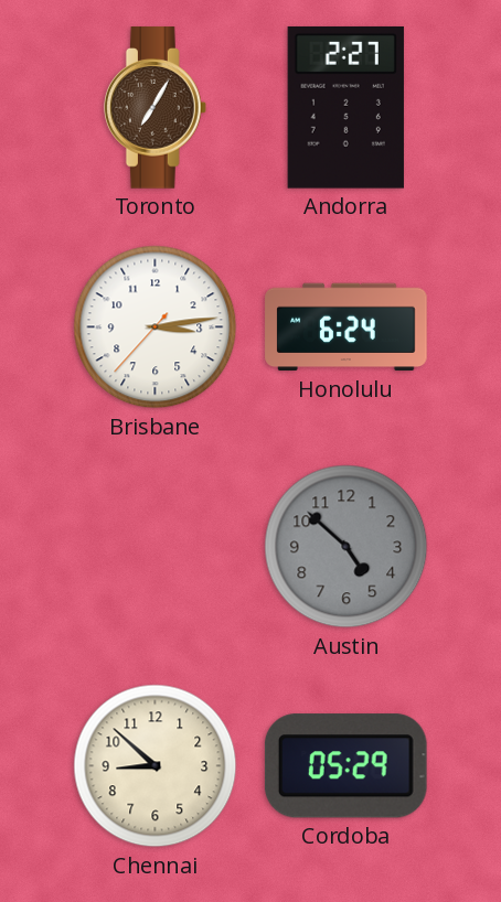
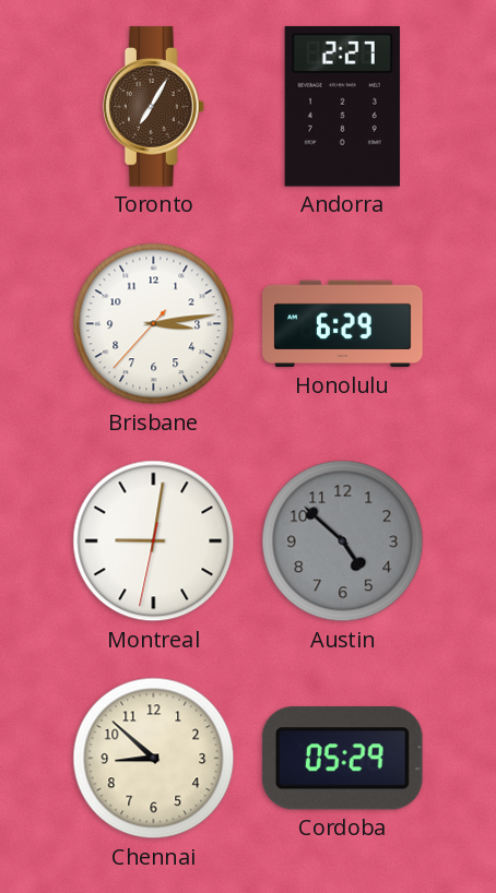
Honolulu: 6:24 -> 6:29
Montreal: none -> 9:01
